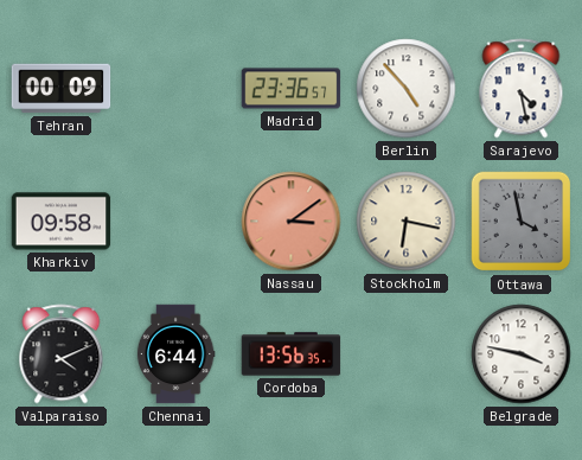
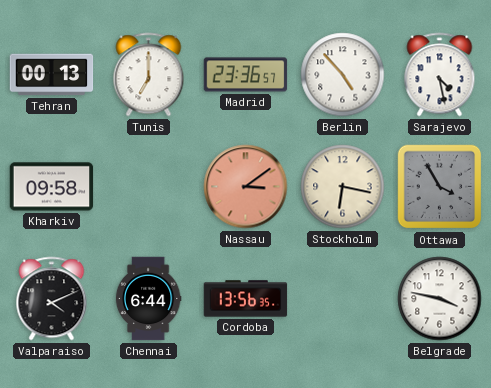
Tehran: 00:09 -> 00:13
Tunis: none -> 7:00
Ottawa: 3:58 -> 3:55
